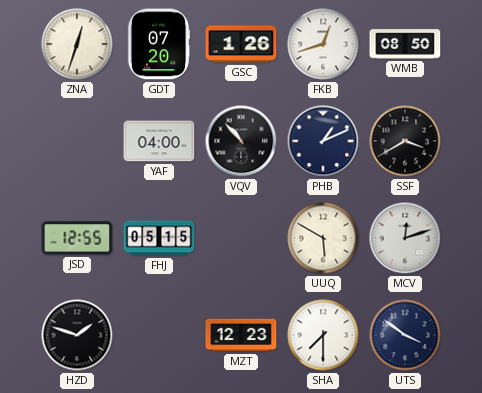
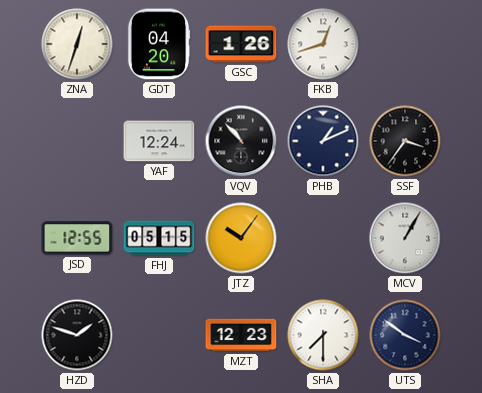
GDT: 07:20 -> 04:20
WMB: 08:50 -> none
YAF: 04:00 -> 12:24
SSF: 3:40 -> 3:36
JTZ: none -> 10:06
UUQ: 5:50 -> none
MCV: 12:12 -> 1:05
